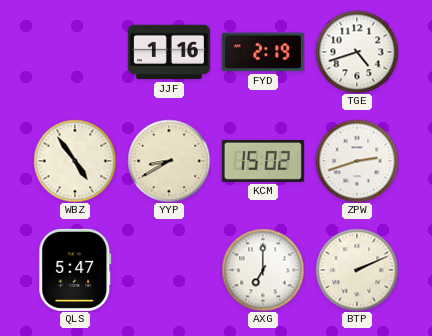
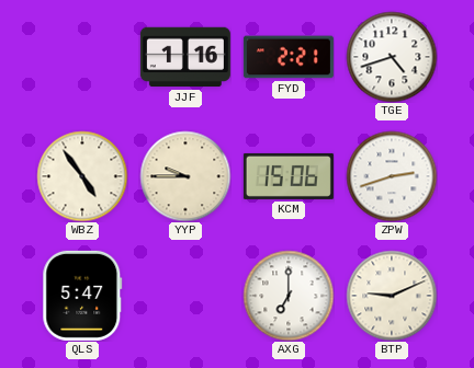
FYD: 2:19 -> 2:21
YYP: 8:40 -> 9:45
KCM: 15:02 -> 15:06
BTP: 2:11 -> 9:11
